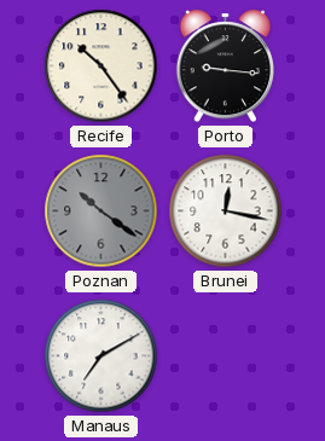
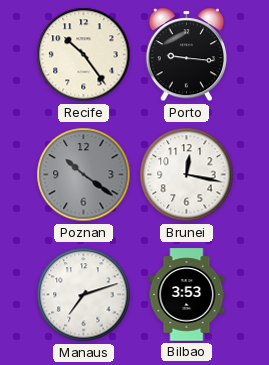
Manaus: 7:10 -> 7:12
Bilbao: none -> 3:53
